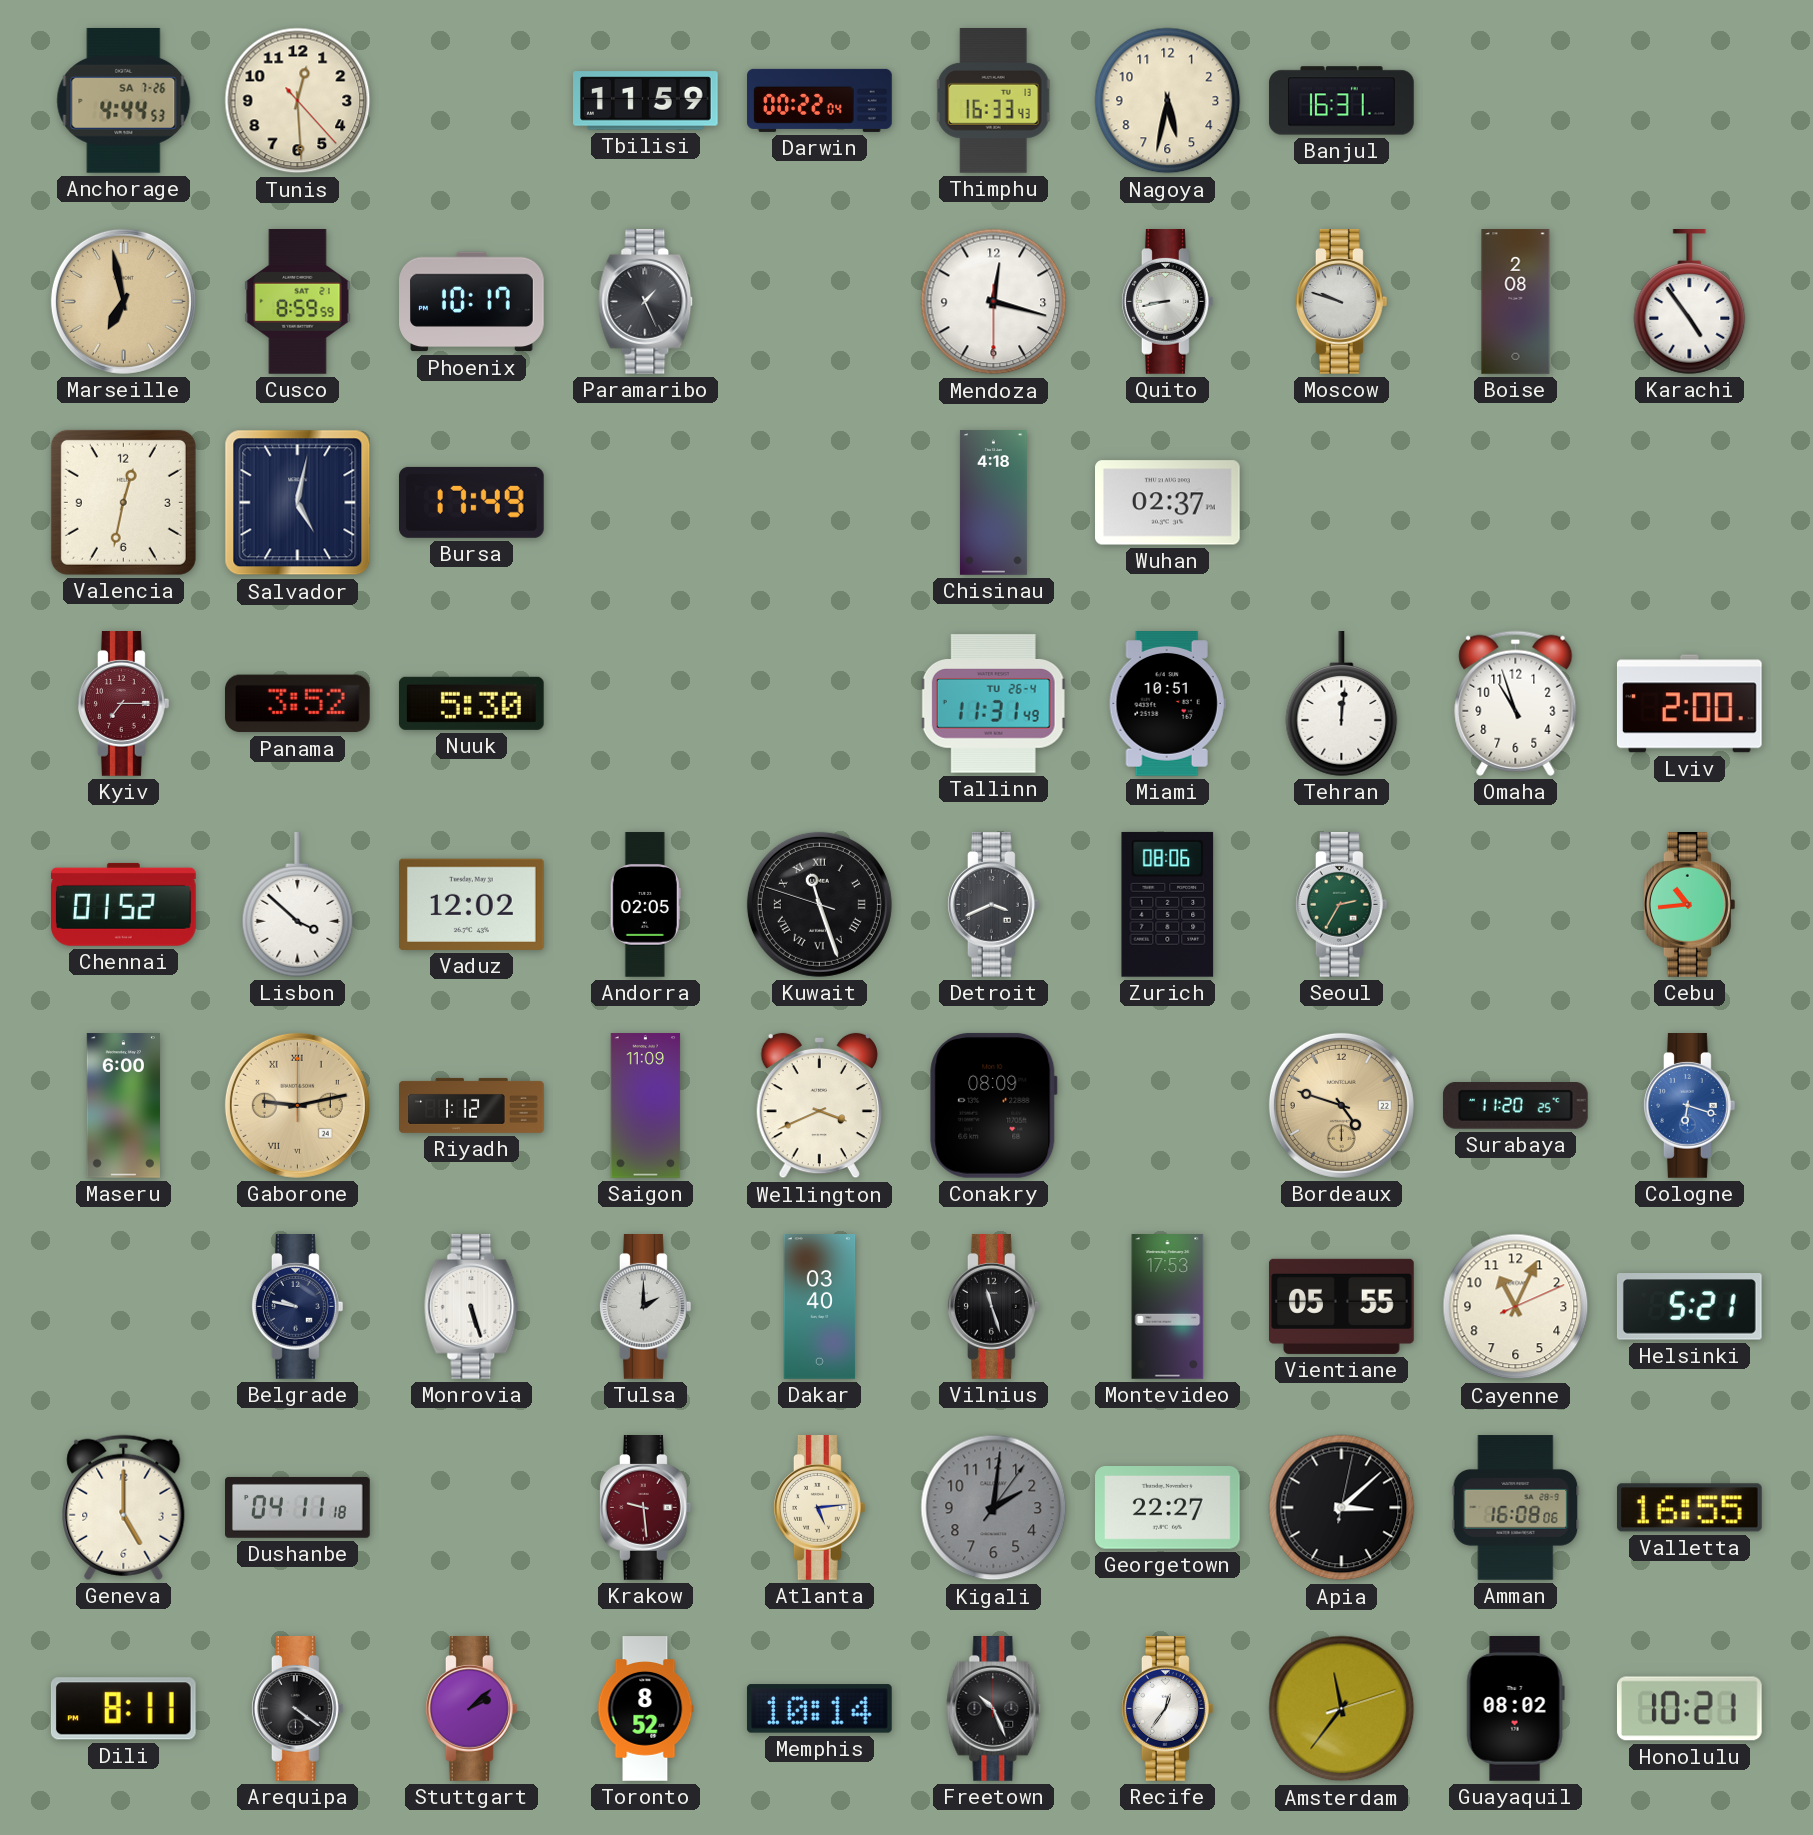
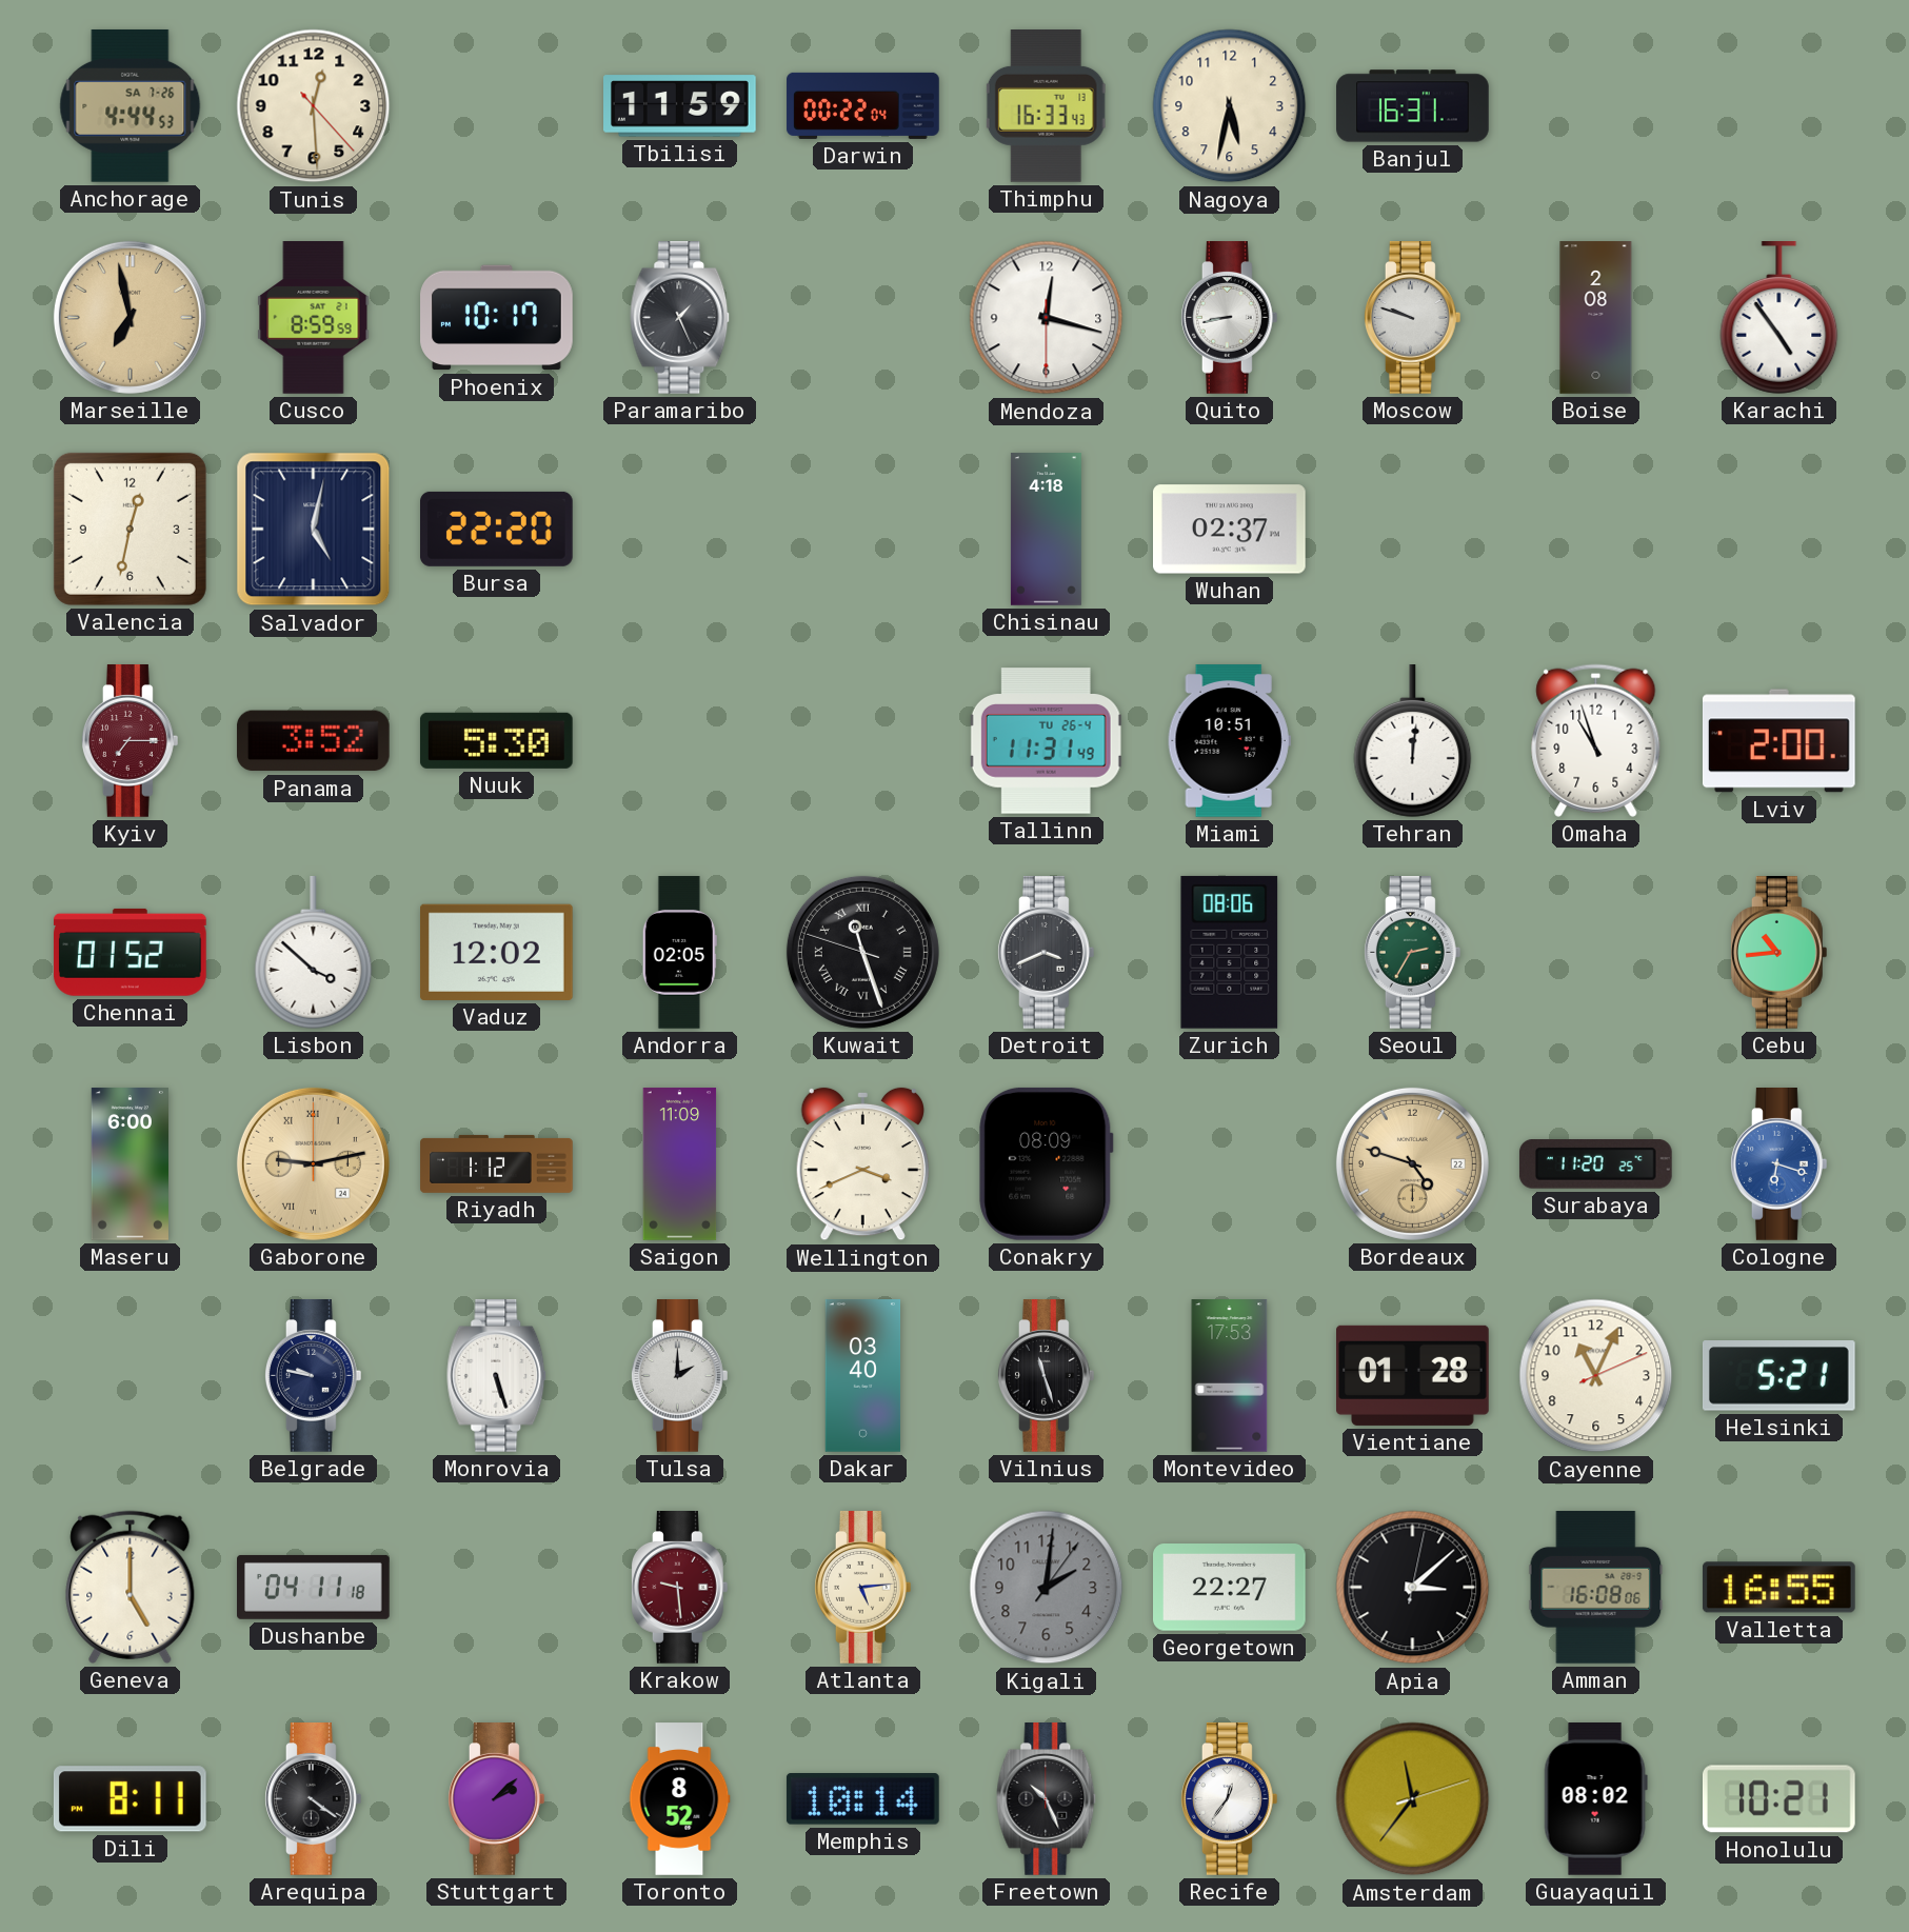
Bursa: 17:49 -> 22:20
Vientiane: 05:55 -> 01:28
